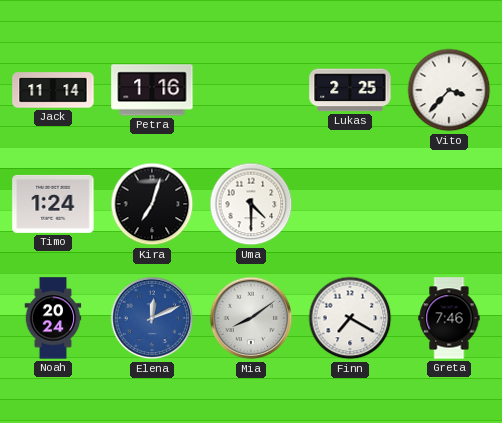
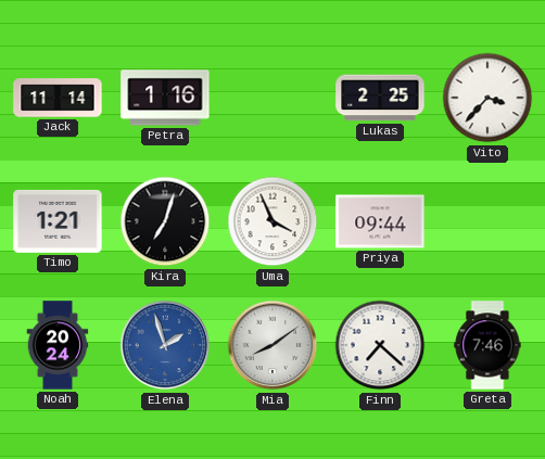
Timo: 1:24 -> 1:21
Uma: 4:30 -> 3:56
Priya: none -> 09:44
Elena: 12:11 -> 1:57
Finn: 7:20 -> 7:22
